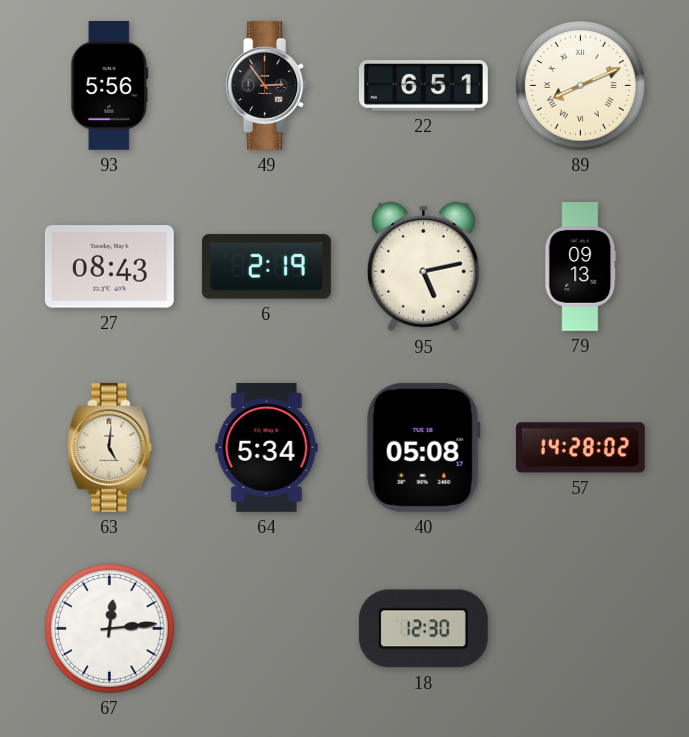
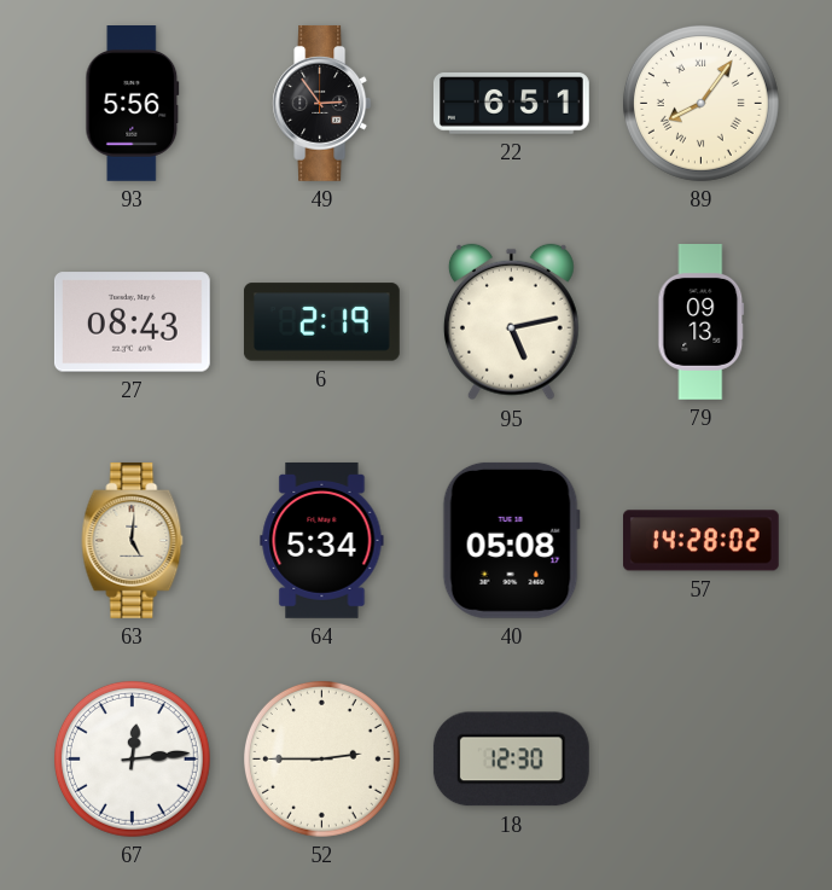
89: 8:11 -> 8:06
52: none -> 2:45
